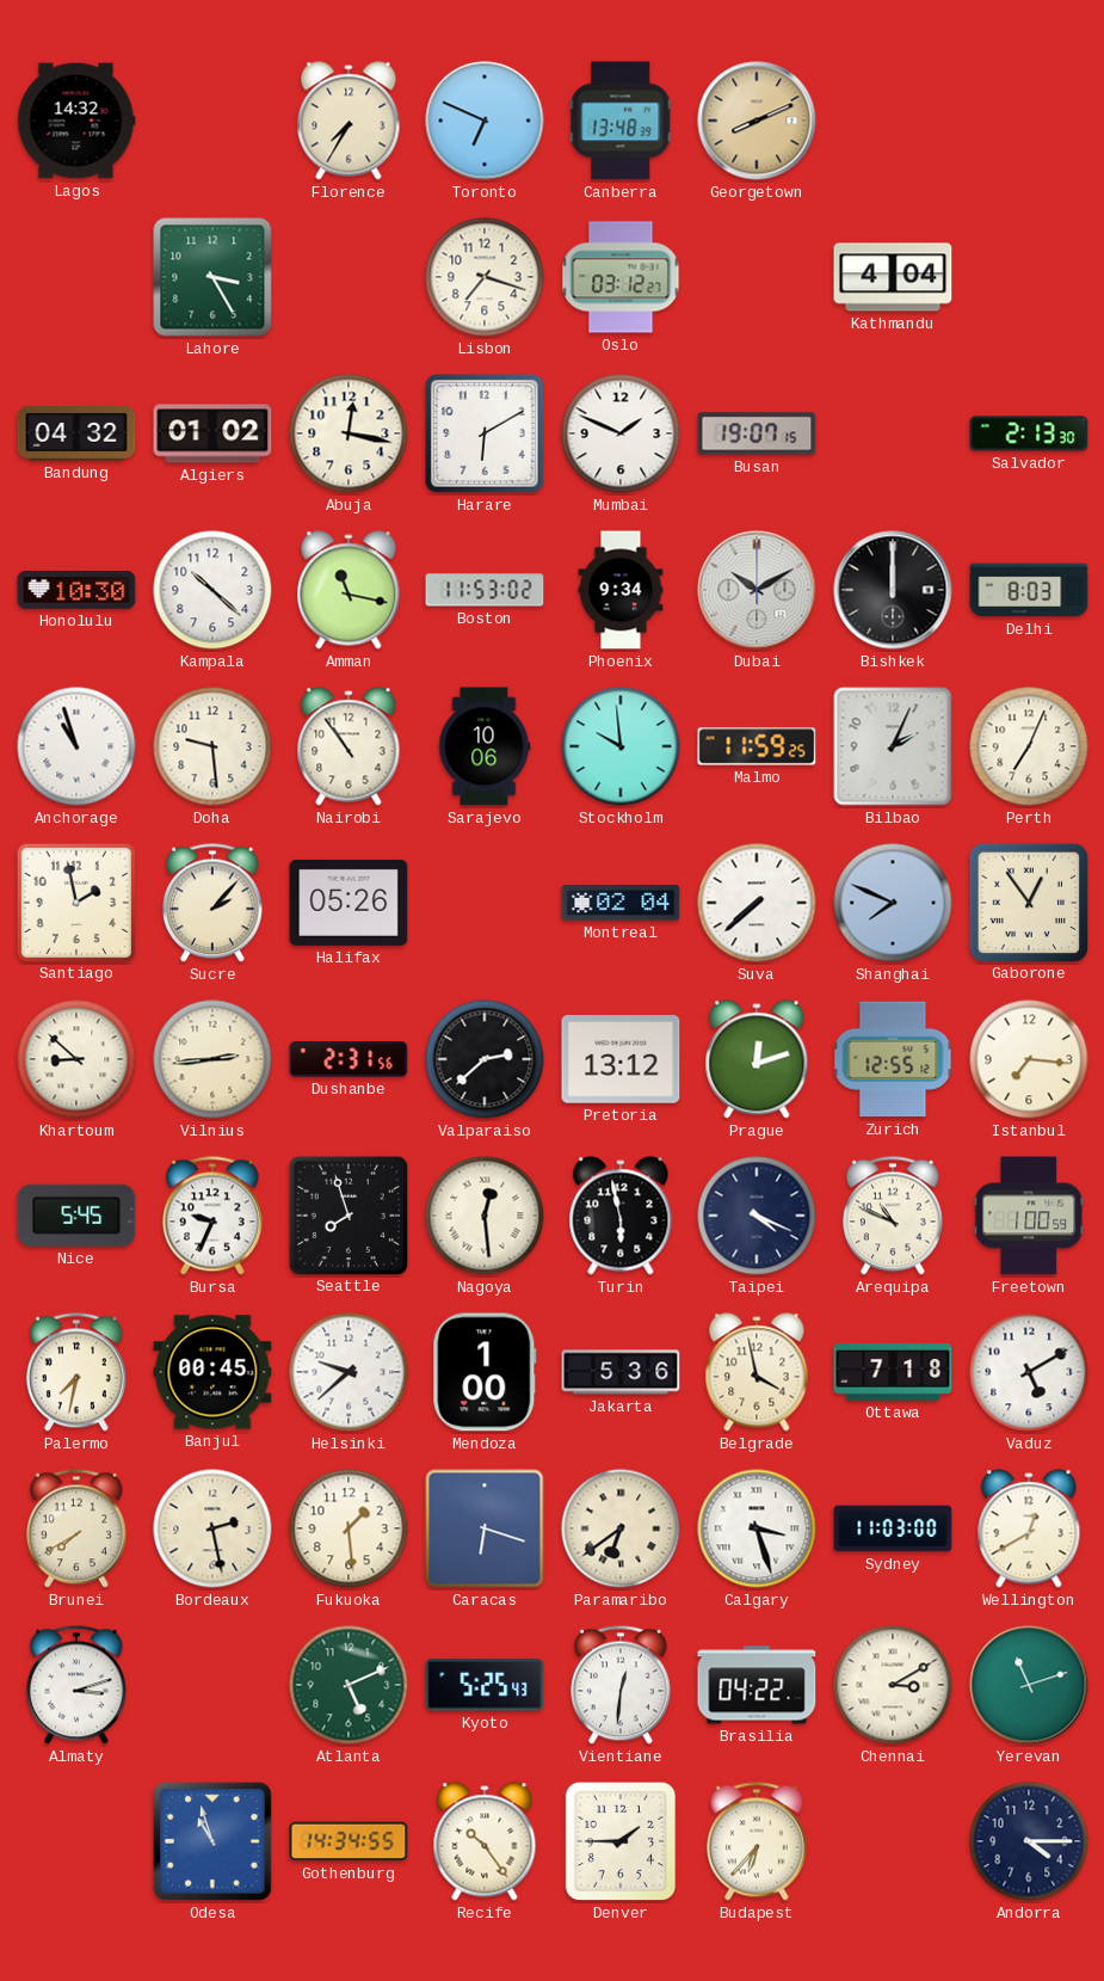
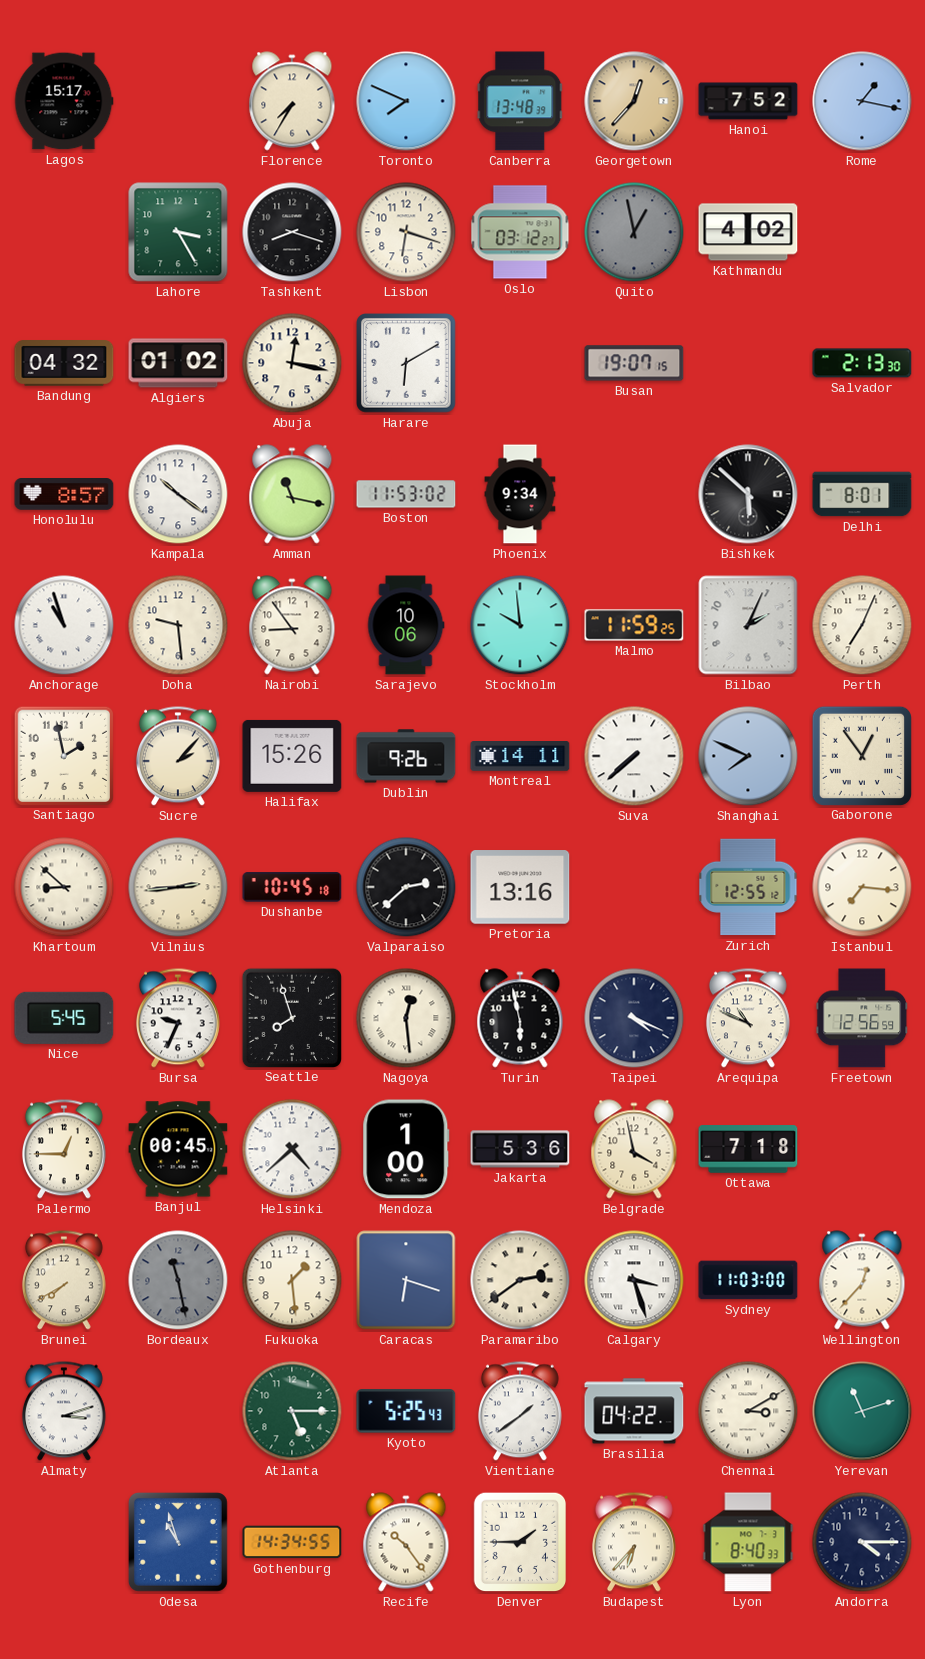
Lagos: 14:32 -> 15:17
Toronto: 6:49 -> 7:49
Georgetown: 8:11 -> 12:37
Hanoi: none -> 7:52
Rome: none -> 1:17
Tashkent: none -> 8:18
Lisbon: 7:18 -> 6:18
Quito: none -> 12:58
Kathmandu: 4:04 -> 4:02
Mumbai: 1:49 -> none
Honolulu: 10:30 -> 8:57
Kampala: 10:22 -> 10:21
Dubai: 10:10 -> none
Bishkek: 12:00 -> 5:52
Delhi: 8:03 -> 8:01
Nairobi: 10:54 -> 8:54
Halifax: 05:26 -> 15:26
Dublin: none -> 9:26
Montreal: 02:04 -> 14:11
Dushanbe: 2:31 -> 10:45
Pretoria: 13:12 -> 13:16
Prague: 12:12 -> none
Freetown: 1:00 -> 12:56
Palermo: 7:32 -> 12:45
Helsinki: 9:38 -> 4:38
Vaduz: 5:10 -> none
Bordeaux: 2:28 -> 11:28
Bordeaux dial: cream -> grey
Paramaribo: 6:39 -> 2:39
Wellington: 12:40 -> 12:37
Atlanta: 5:11 -> 5:15
Vientiane: 12:31 -> 1:39
Lyon: none -> 8:40
